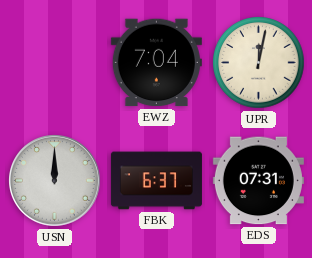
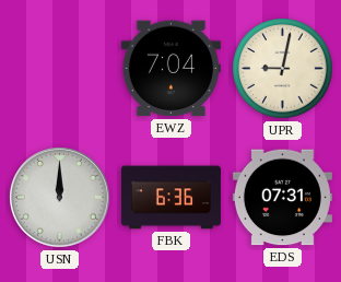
UPR: 12:02 -> 9:02
FBK: 6:37 -> 6:36
